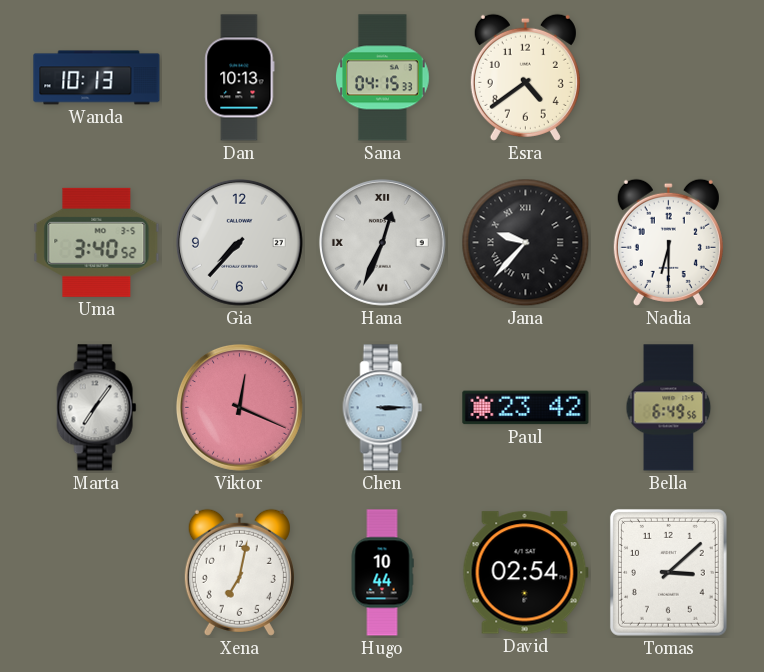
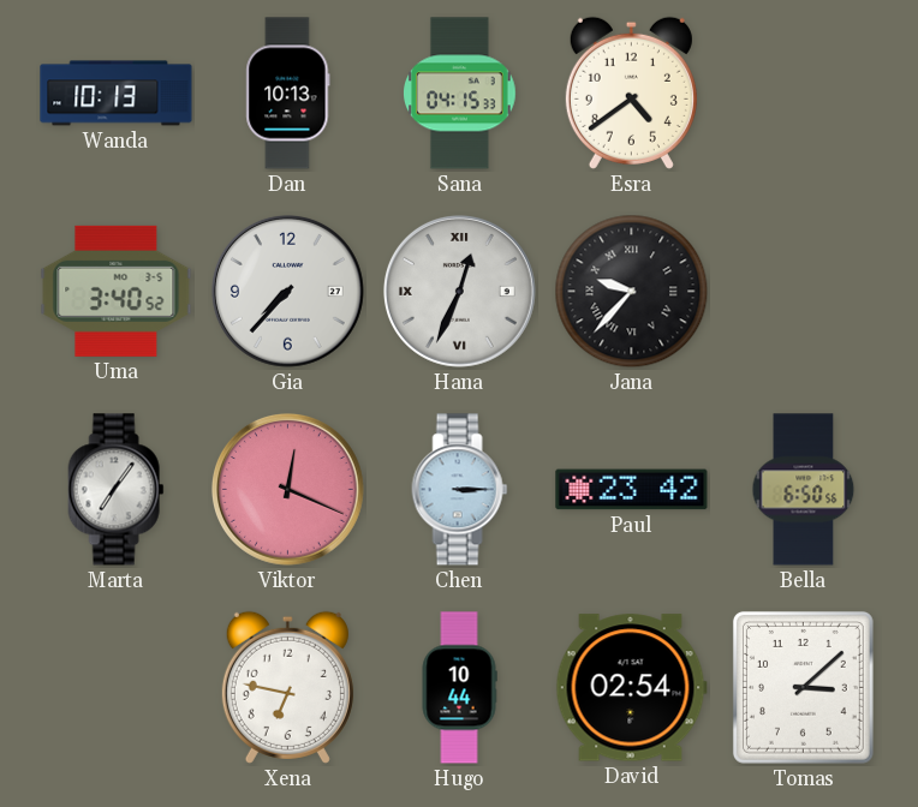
Nadia: 6:30 -> none
Bella: 6:49 -> 6:50
Xena: 7:02 -> 6:47
